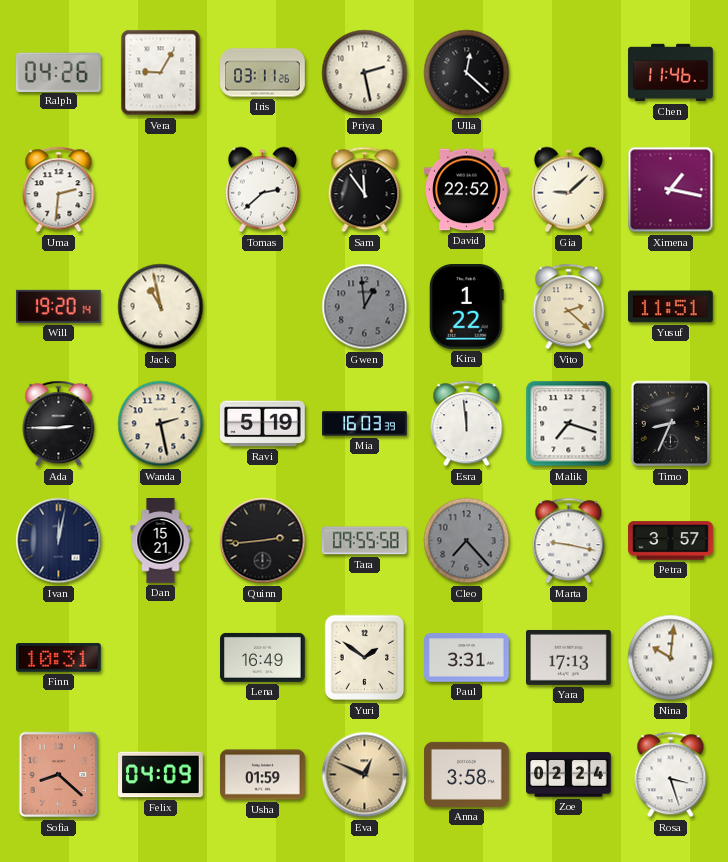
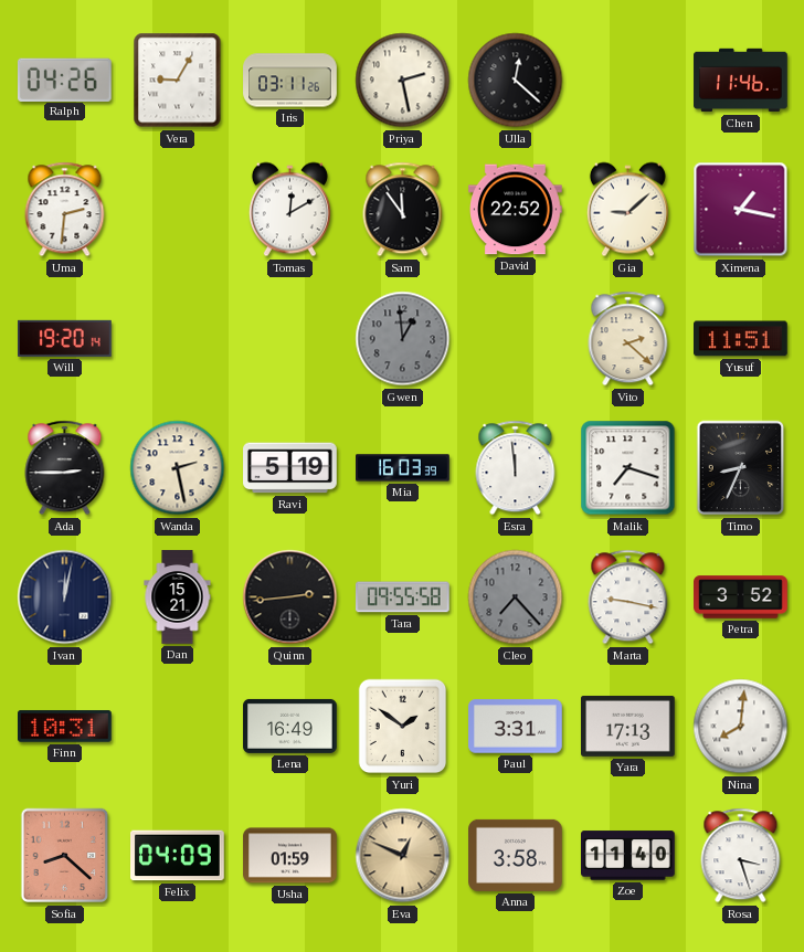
Tomas: 2:38 -> 12:10
Jack: 10:58 -> none
Kira: 1:22 -> none
Petra: 3:57 -> 3:52
Nina: 10:01 -> 8:01
Zoe: 02:24 -> 11:40
